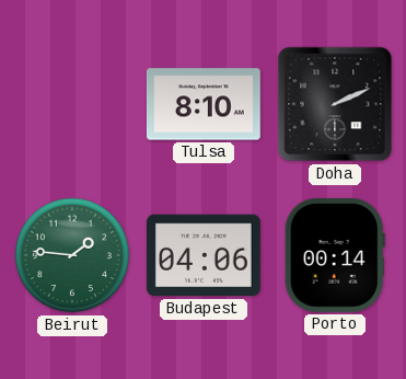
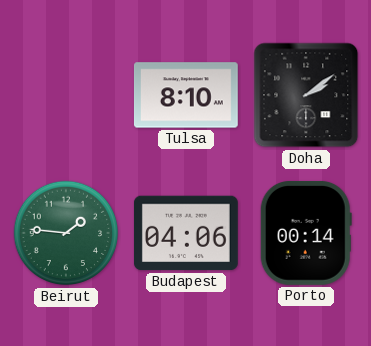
Doha: 2:11 -> 2:09
